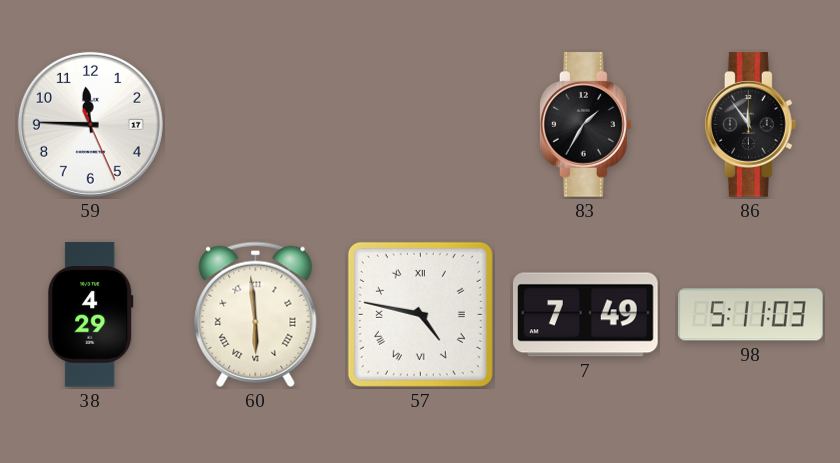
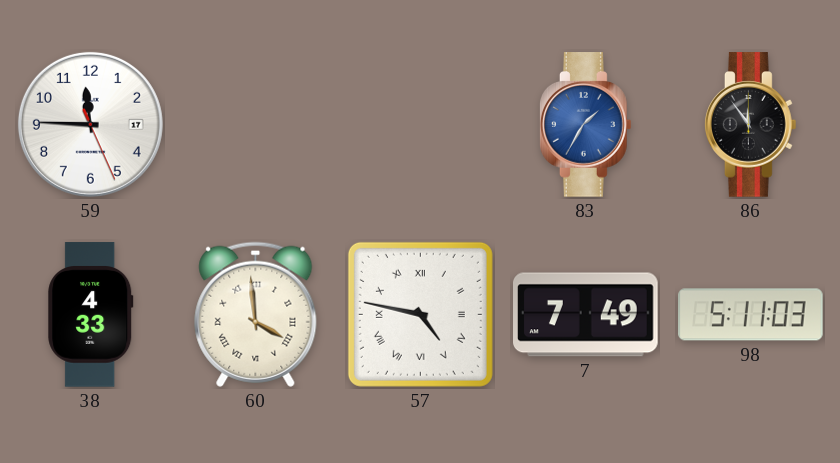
83 dial: black -> blue
38: 4:29 -> 4:33
60: 5:59 -> 3:59
